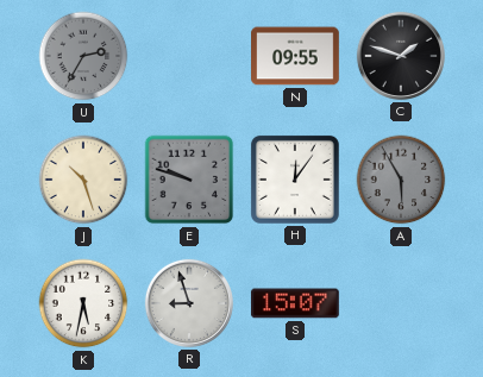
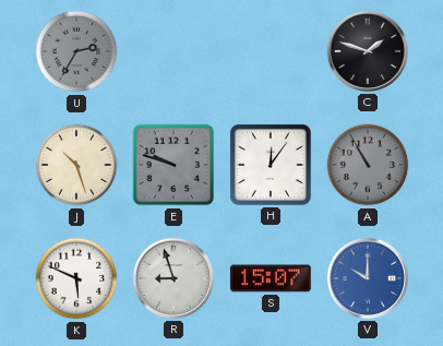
N: 09:55 -> none
A: 5:55 -> 10:55
K: 5:32 -> 5:49
V: none -> 10:00
